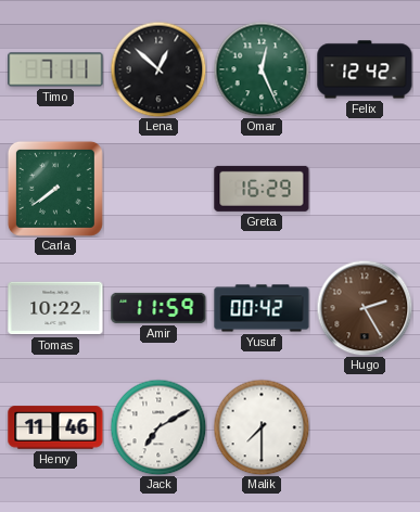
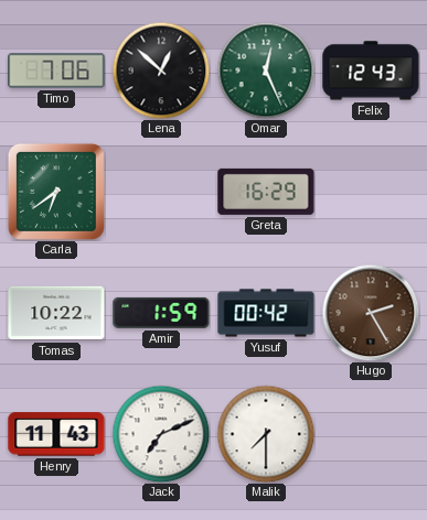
Timo: 7:11 -> 7:06
Felix: 12:42 -> 12:43
Carla: 7:39 -> 6:39
Amir: 11:59 -> 1:59
Henry: 11:46 -> 11:43
Jack: 7:10 -> 7:11
